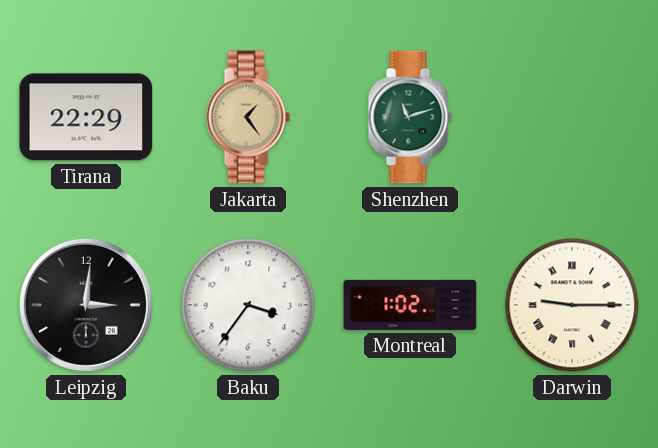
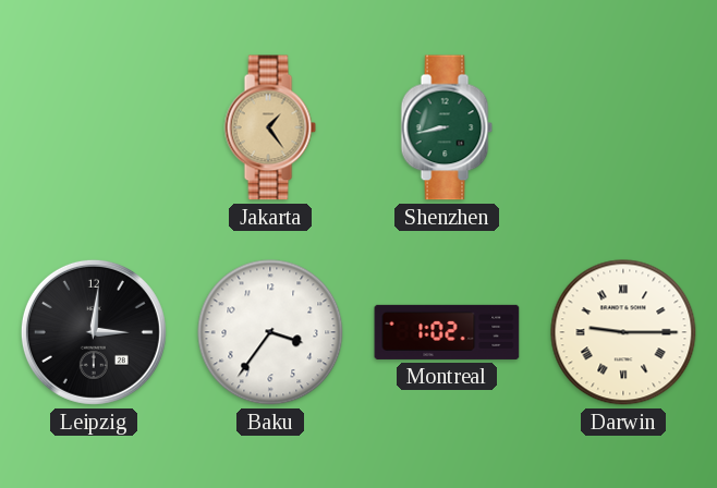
Tirana: 22:29 -> none
Shenzhen: 11:12 -> 8:43
